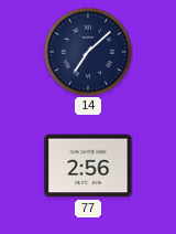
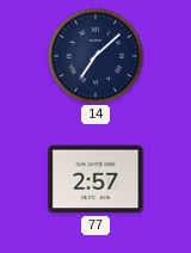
77: 2:56 -> 2:57
